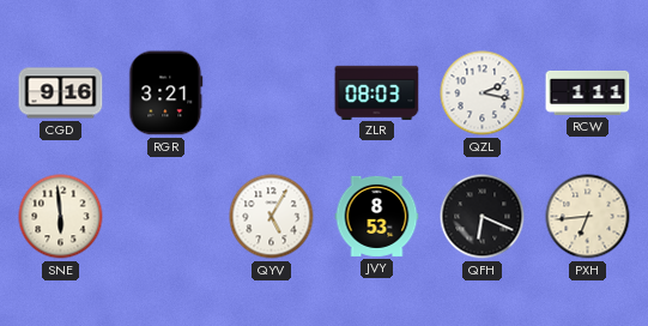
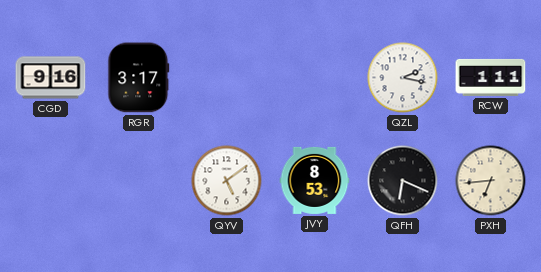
RGR: 3:21 -> 3:17
ZLR: 08:03 -> none
SNE: 5:59 -> none
QYV: 5:05 -> 5:09
